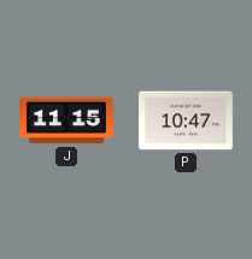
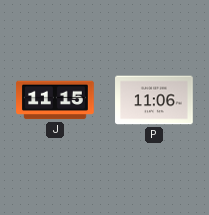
P: 10:47 -> 11:06
